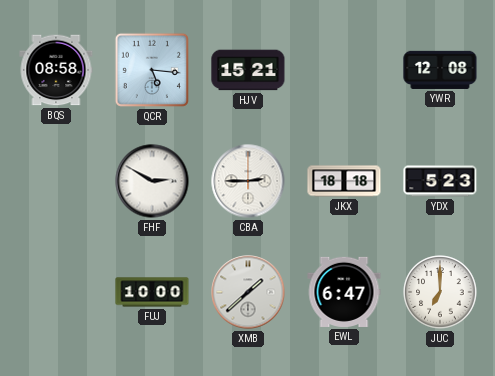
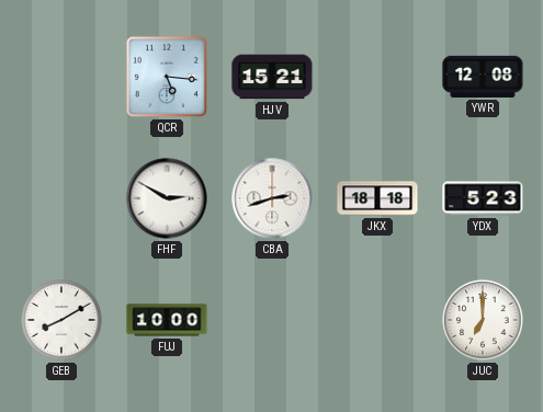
BQS: 08:58 -> none
CBA: 2:45 -> 2:42
GEB: none -> 8:10
XMB: 1:38 -> none
EWL: 6:47 -> none
